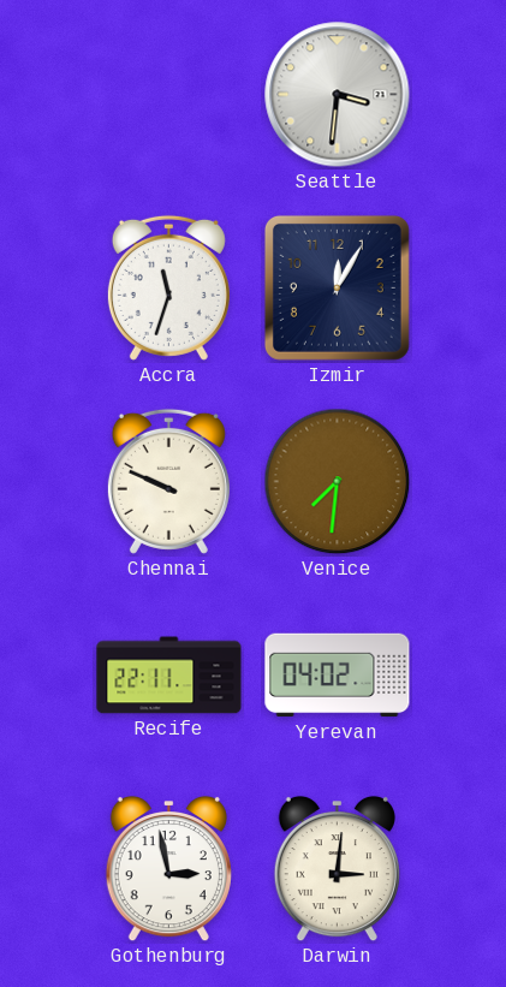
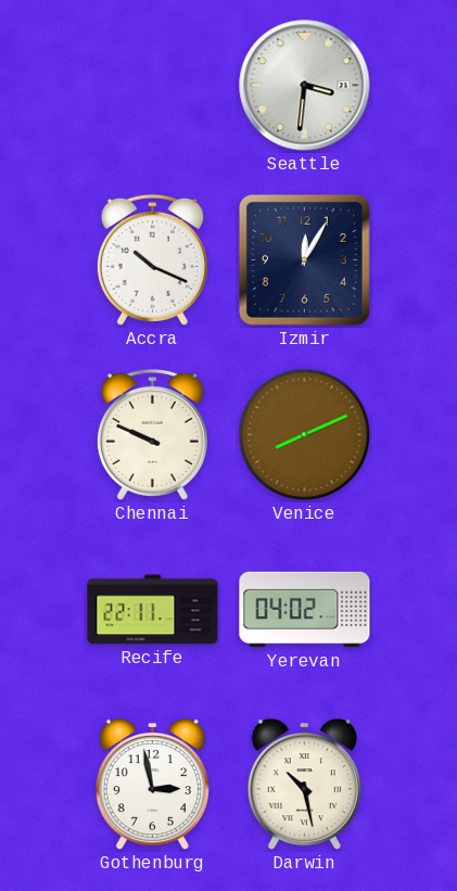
Accra: 11:33 -> 10:19
Venice: 7:31 -> 8:11
Darwin: 3:01 -> 10:28
